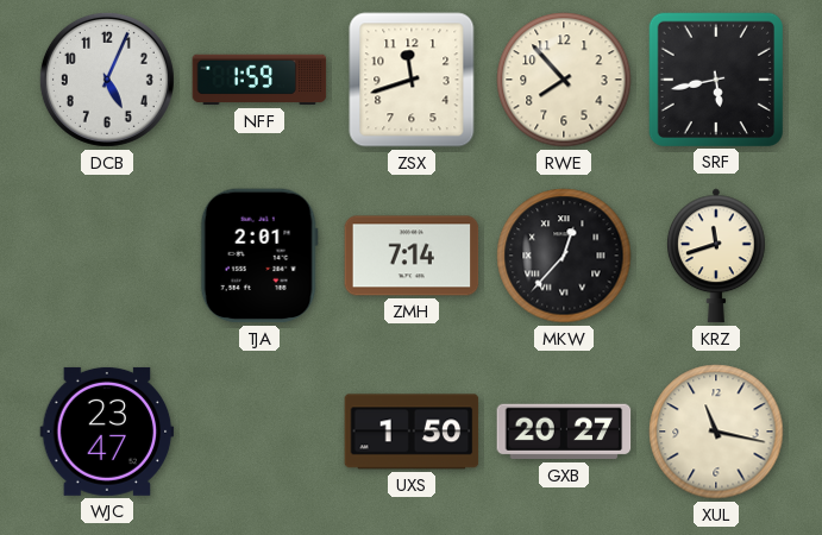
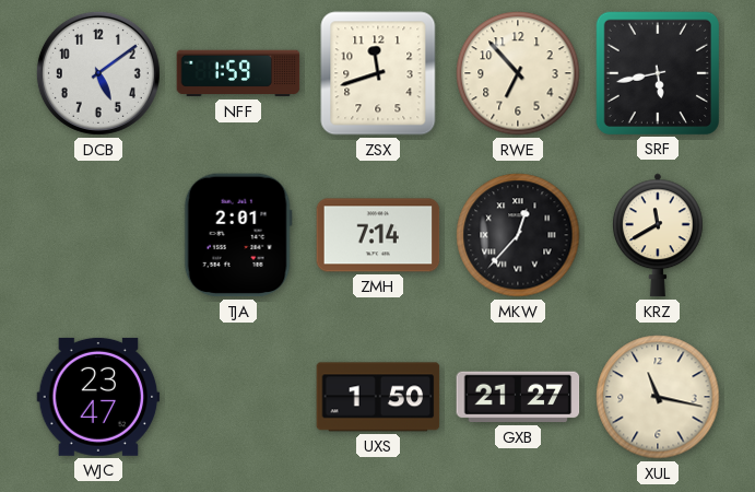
DCB: 5:04 -> 5:09
RWE: 7:53 -> 6:53
KRZ: 11:42 -> 11:40
GXB: 20:27 -> 21:27
